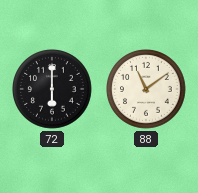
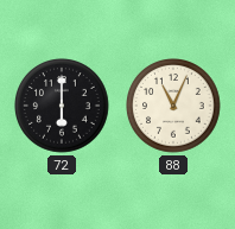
88: 11:09 -> 11:04
